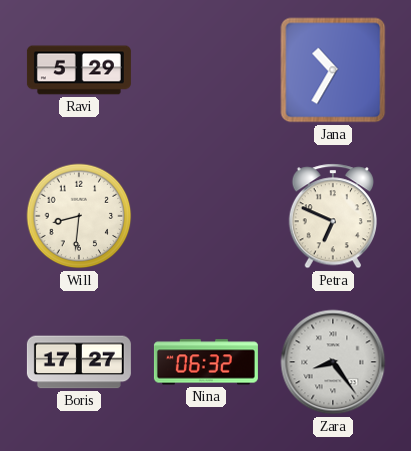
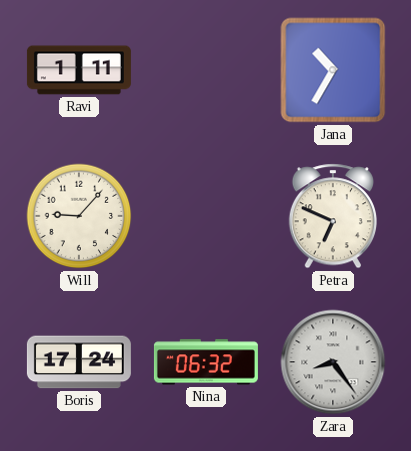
Ravi: 5:29 -> 1:11
Will: 8:31 -> 9:07
Boris: 17:27 -> 17:24
